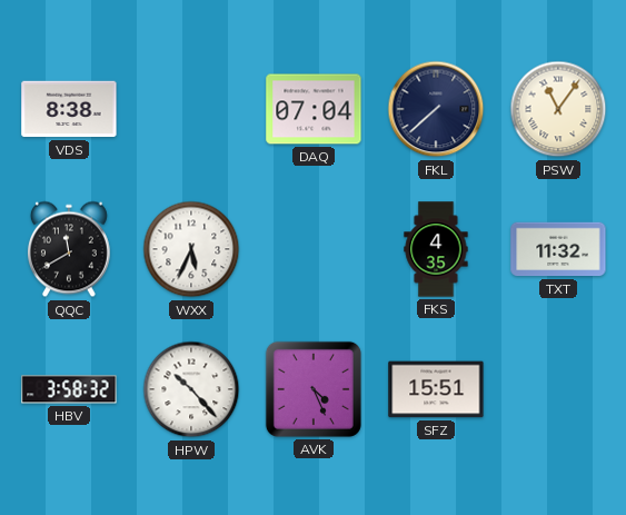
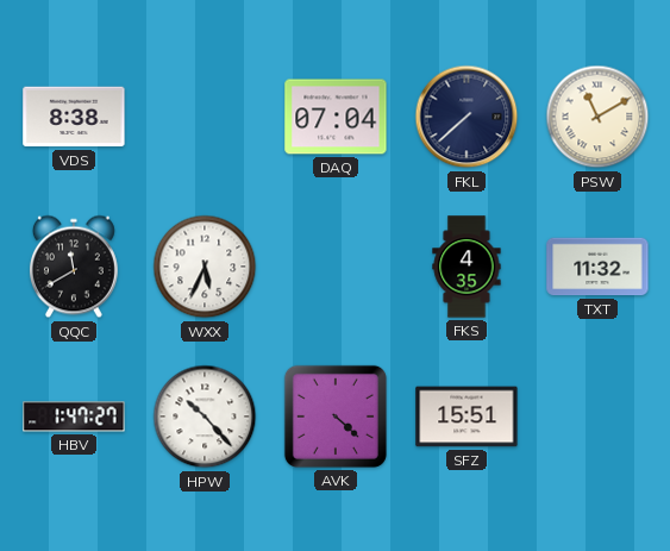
PSW: 11:06 -> 11:10
HBV: 3:58 -> 1:47
AVK: 4:26 -> 4:22
